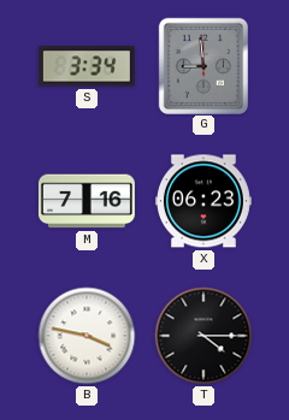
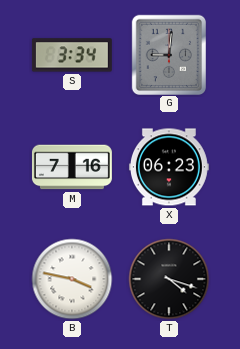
G: 8:59 -> 9:01
T: 4:15 -> 4:18
